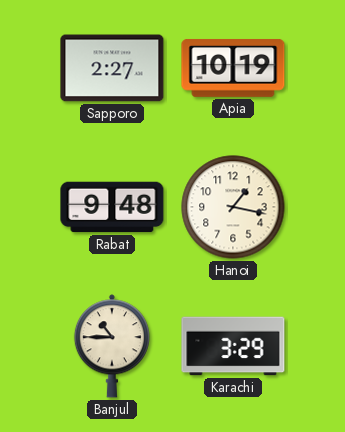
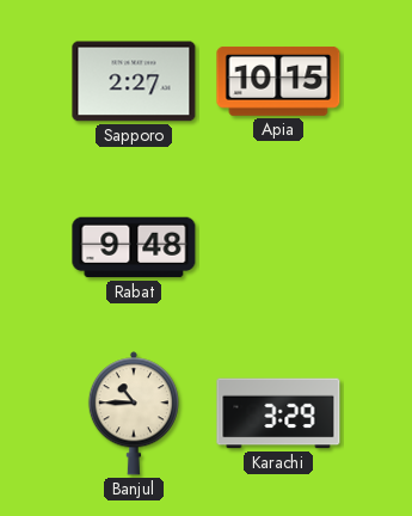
Apia: 10:19 -> 10:15
Hanoi: 1:17 -> none
